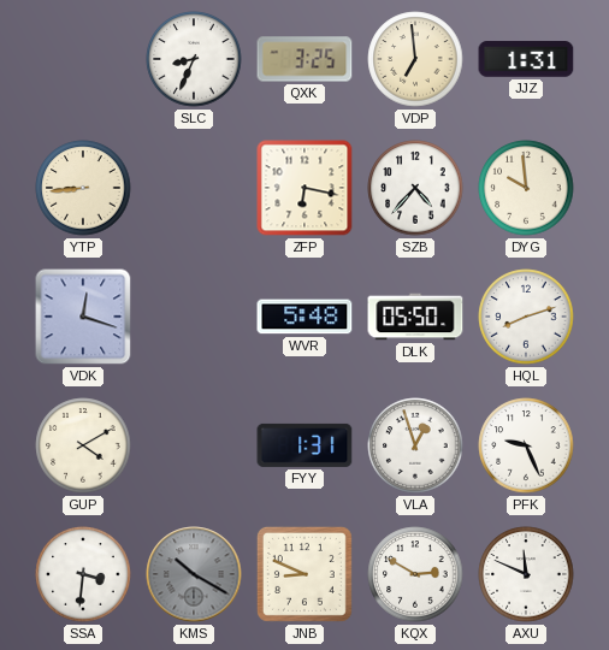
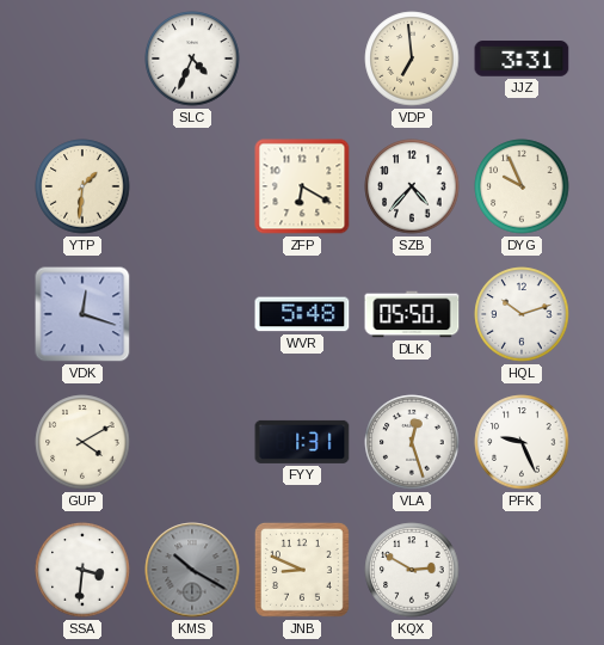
SLC: 8:34 -> 4:34
QXK: 3:25 -> none
JJZ: 1:31 -> 3:31
YTP: 8:44 -> 1:31
ZFP: 6:17 -> 6:20
DYG: 9:59 -> 9:56
HQL: 8:12 -> 10:12
VLA: 12:57 -> 12:27
AXU: 11:49 -> none
